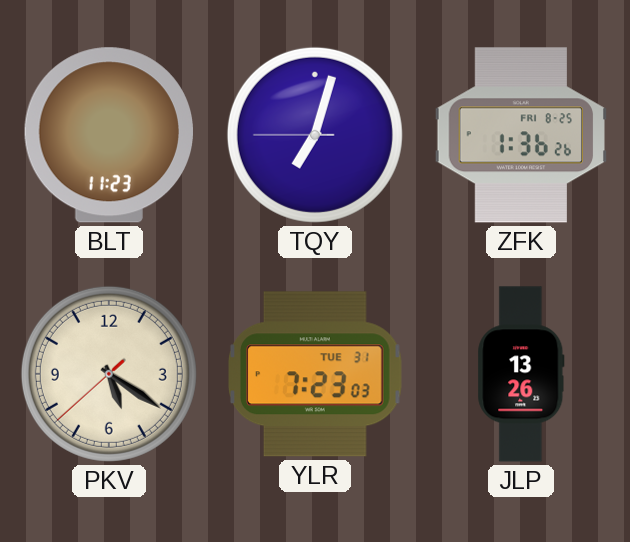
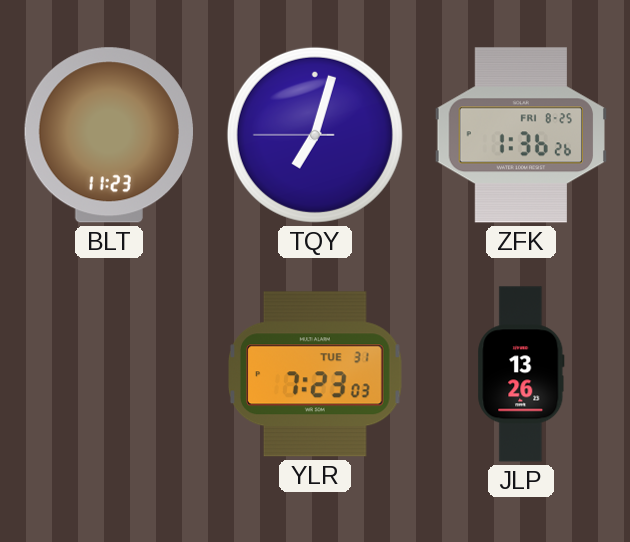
PKV: 5:20 -> none
